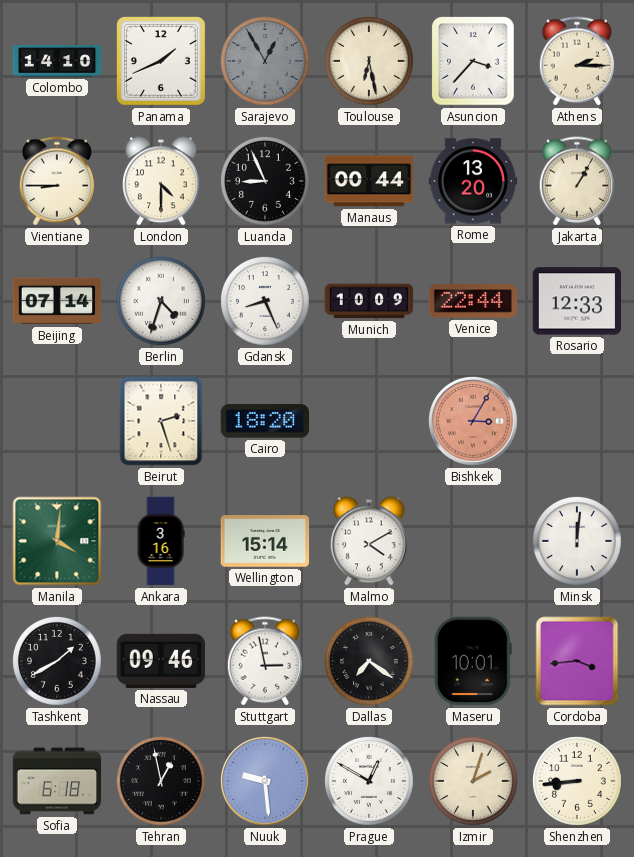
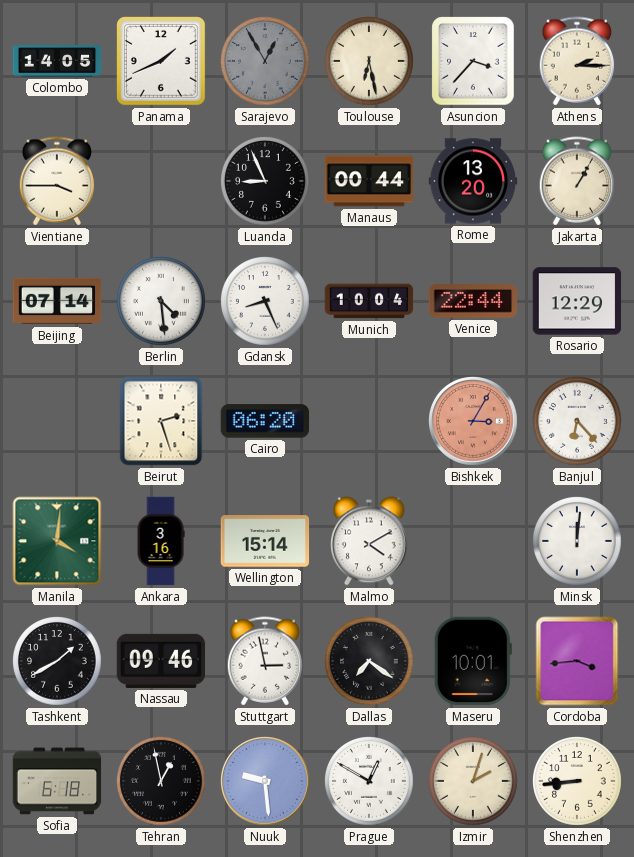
Colombo: 14:10 -> 14:05
Vientiane: 8:45 -> 3:45
London: 4:30 -> none
Berlin: 4:33 -> 4:29
Munich: 10:09 -> 10:04
Rosario: 12:33 -> 12:29
Cairo: 18:20 -> 06:20
Banjul: none -> 6:23
